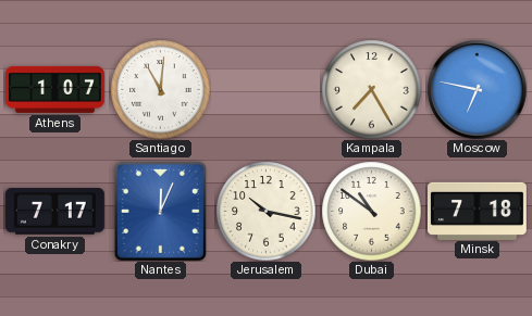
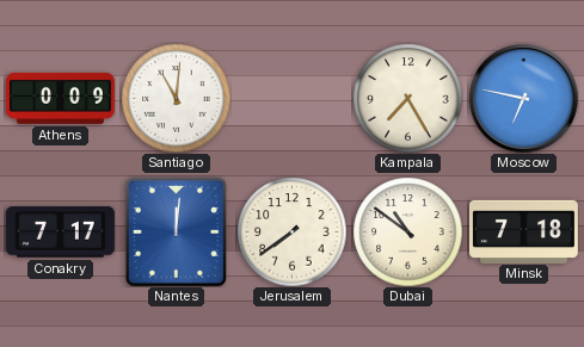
Athens: 1:07 -> 0:09
Nantes: 12:04 -> 12:01
Jerusalem: 10:17 -> 7:39
